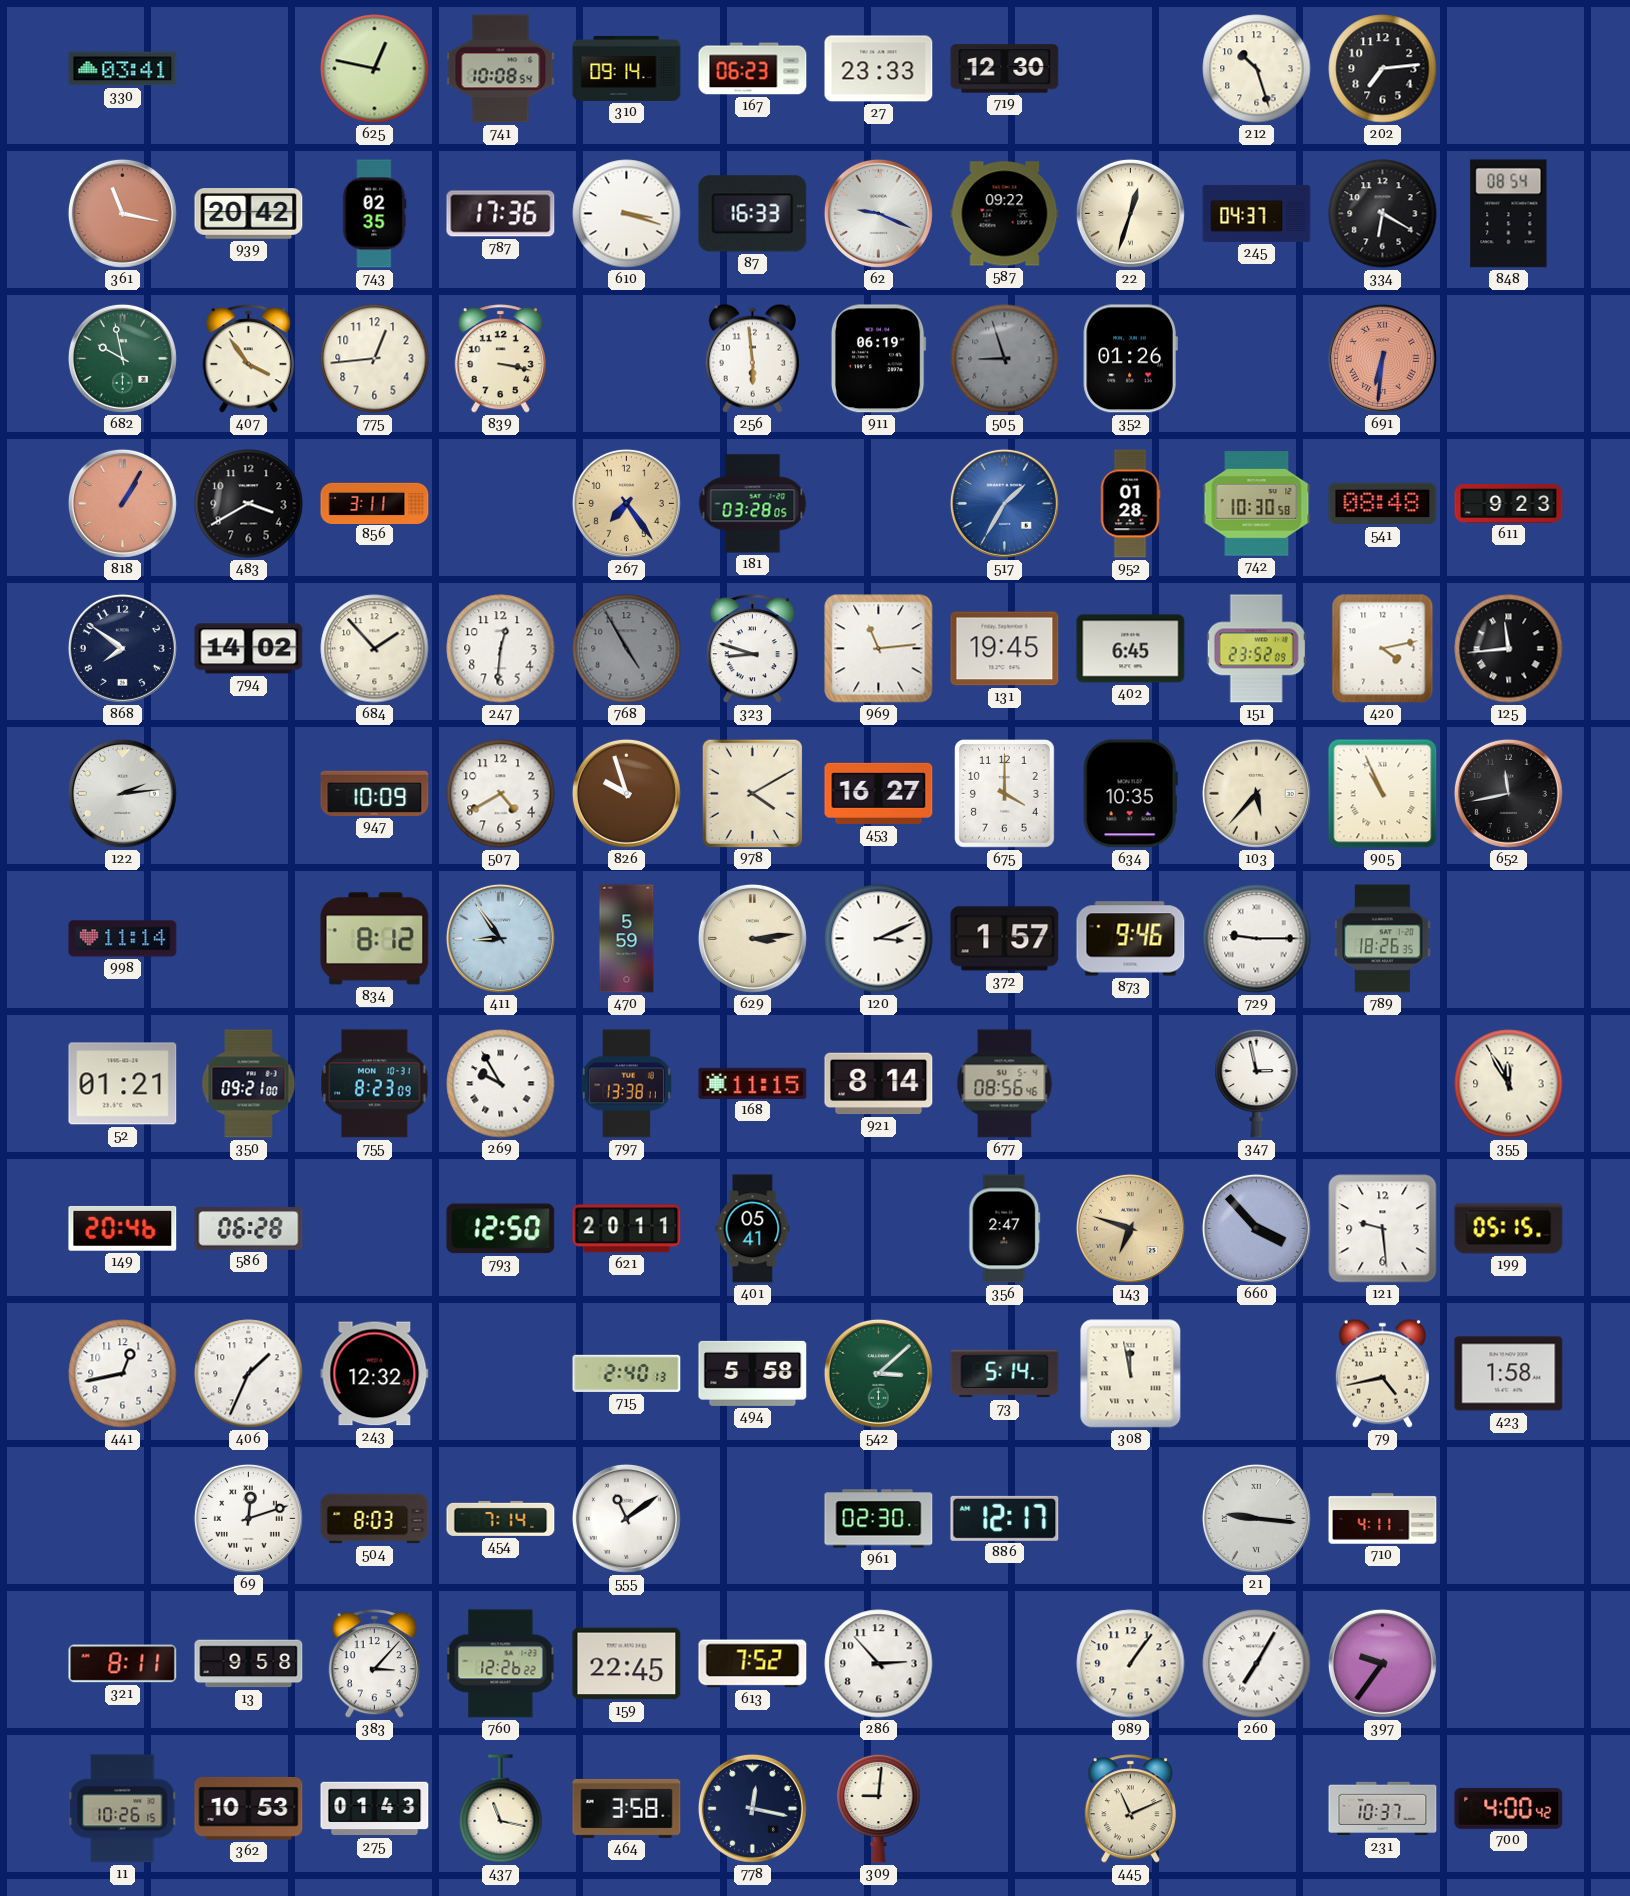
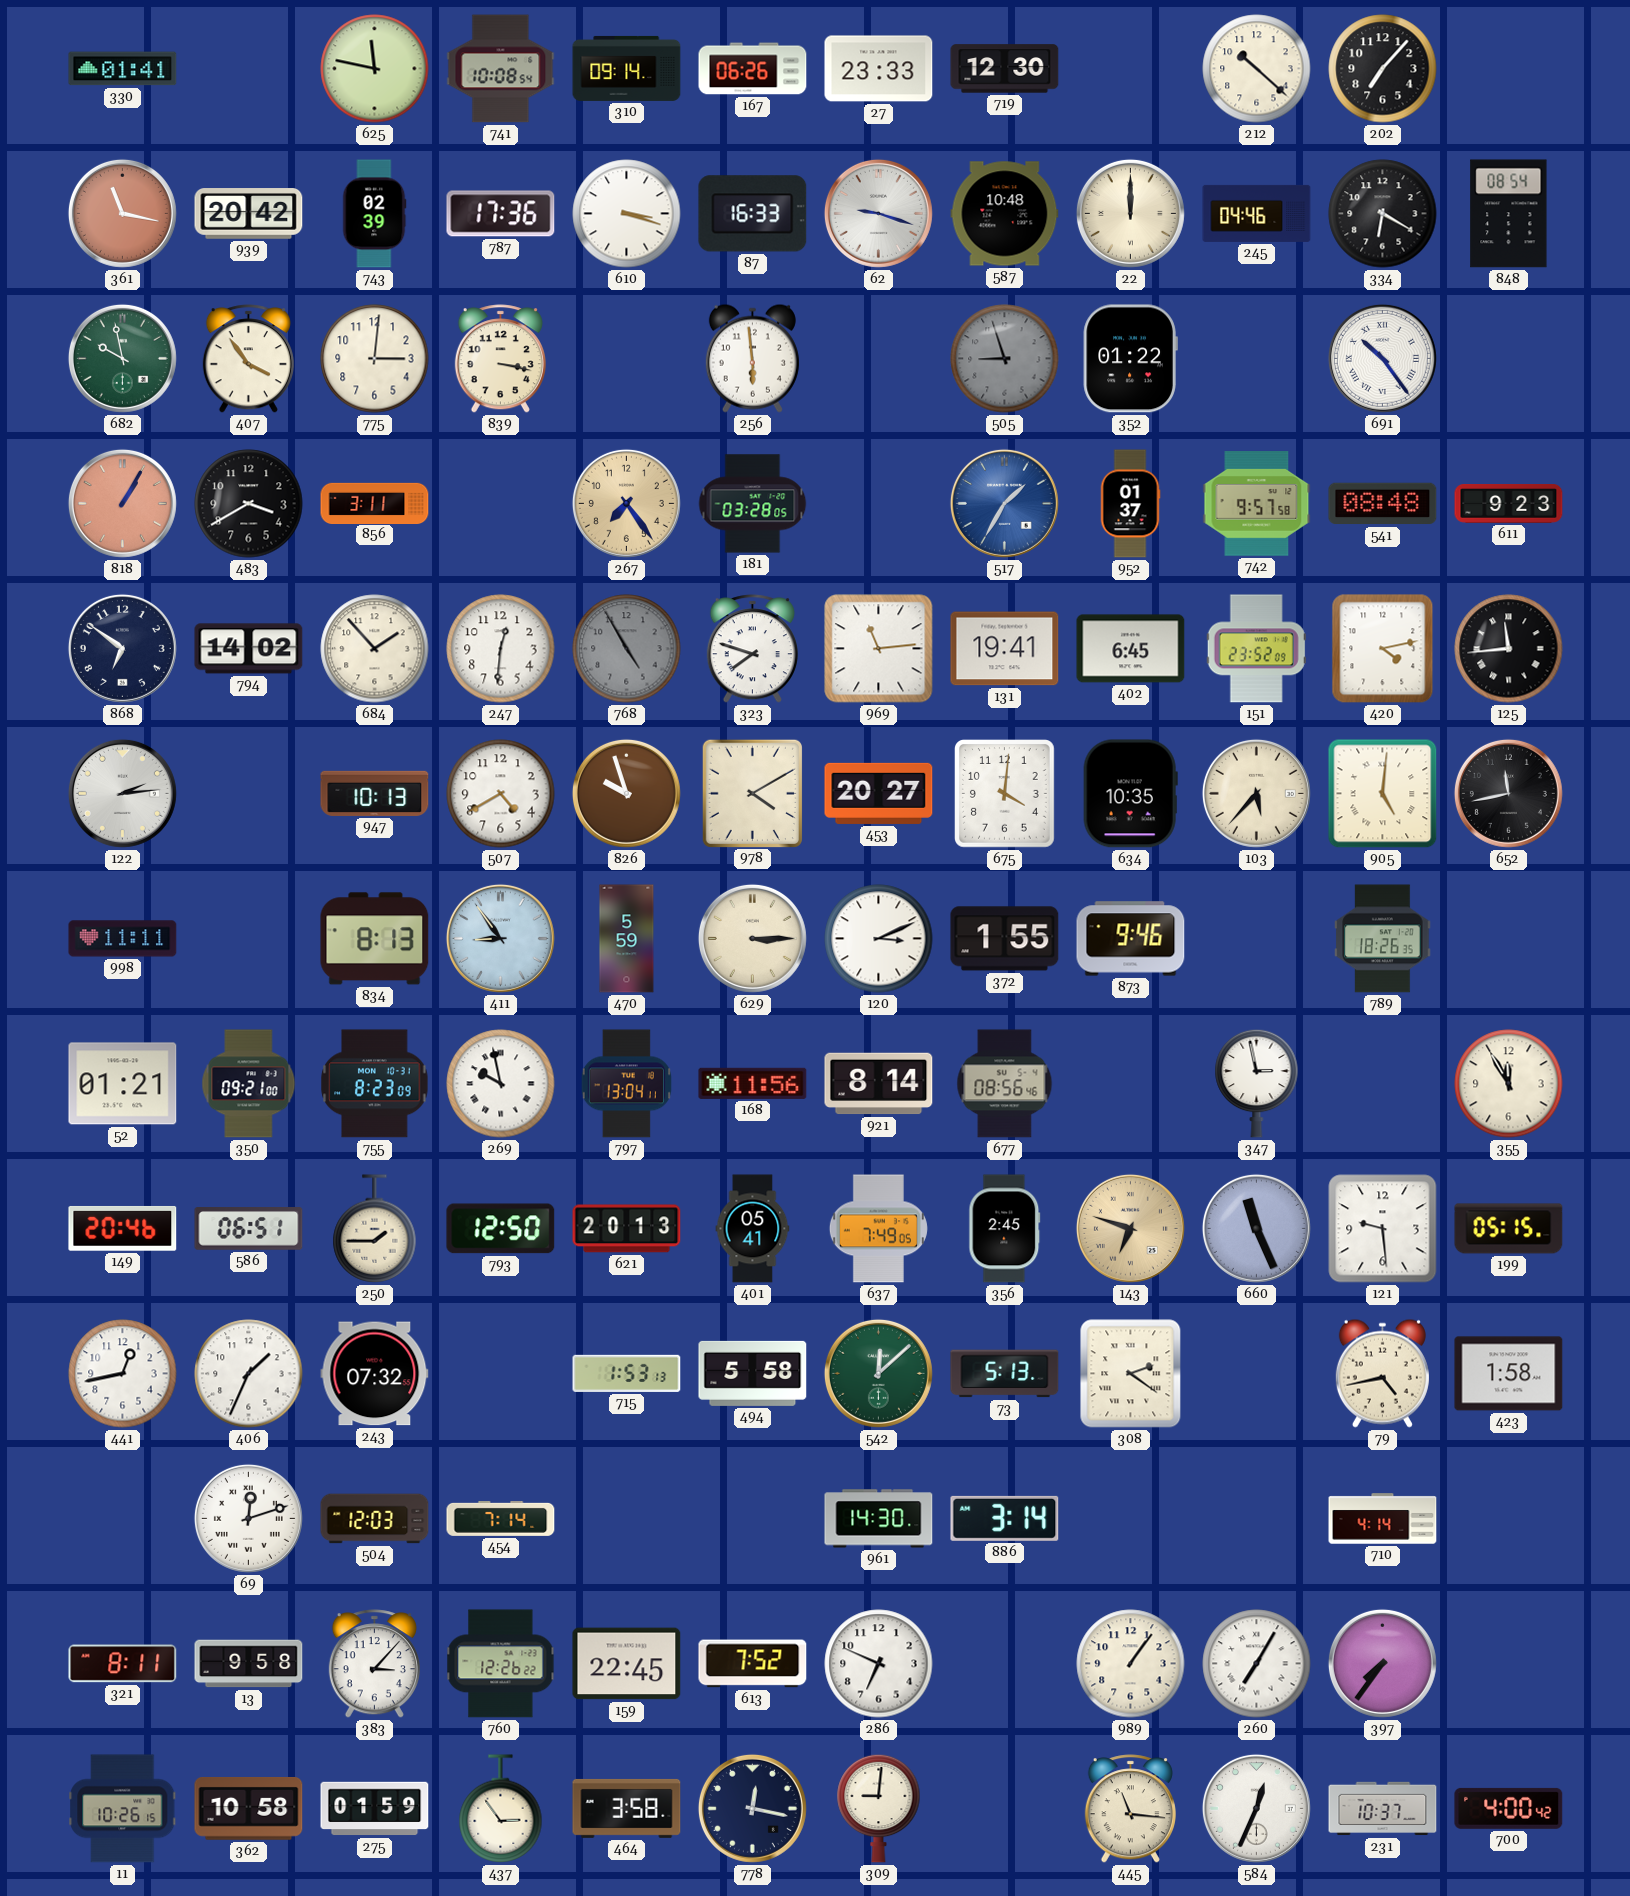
330: 03:41 -> 01:41
625: 12:47 -> 11:47
167: 06:23 -> 06:26
212: 10:27 -> 10:22
202: 7:14 -> 7:07
743: 02:35 -> 02:39
62: 9:19 -> 9:18
587: 09:22 -> 10:48
22: 12:33 -> 12:00
245: 04:37 -> 04:46
775: 12:44 -> 3:01
911: 06:19 -> none
352: 01:26 -> 01:22
691: 6:31 -> 10:24
691 dial: salmon -> white
952: 01:28 -> 01:37
742: 10:30 -> 9:57
868: 7:51 -> 6:51
323: 8:48 -> 7:48
131: 19:45 -> 19:41
947: 10:09 -> 10:13
453: 16:27 -> 20:27
675: 4:00 -> 4:01
905: 10:56 -> 5:01
998: 11:14 -> 11:11
834: 8:12 -> 8:13
629: 3:14 -> 3:15
372: 1:57 -> 1:55
729: 9:15 -> none
269: 9:55 -> 9:58
797: 13:38 -> 13:04
168: 11:15 -> 11:56
586: 06:28 -> 06:51
250: none -> 1:45
621: 20:11 -> 20:13
637: none -> 7:49
356: 2:47 -> 2:45
660: 3:53 -> 11:26
243: 12:32 -> 07:32
715: 2:40 -> 1:53
542: 3:08 -> 12:08
73: 5:14 -> 5:13
308: 11:58 -> 2:21
504: 8:03 -> 12:03
555: 11:09 -> none
961: 02:30 -> 14:30
886: 12:17 -> 3:14
21: 9:16 -> none
710: 4:11 -> 4:14
286: 2:53 -> 6:49
397: 9:36 -> 7:36
362: 10:53 -> 10:58
275: 01:43 -> 01:59
437: 11:17 -> 2:54
445: 11:11 -> 11:16
584: none -> 12:34
